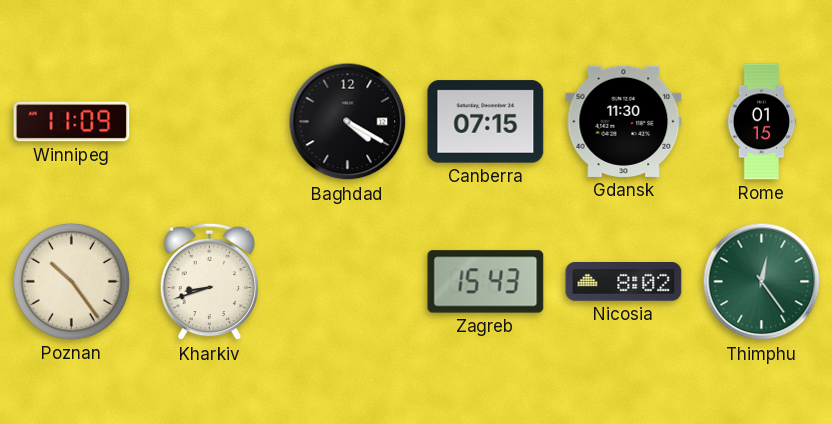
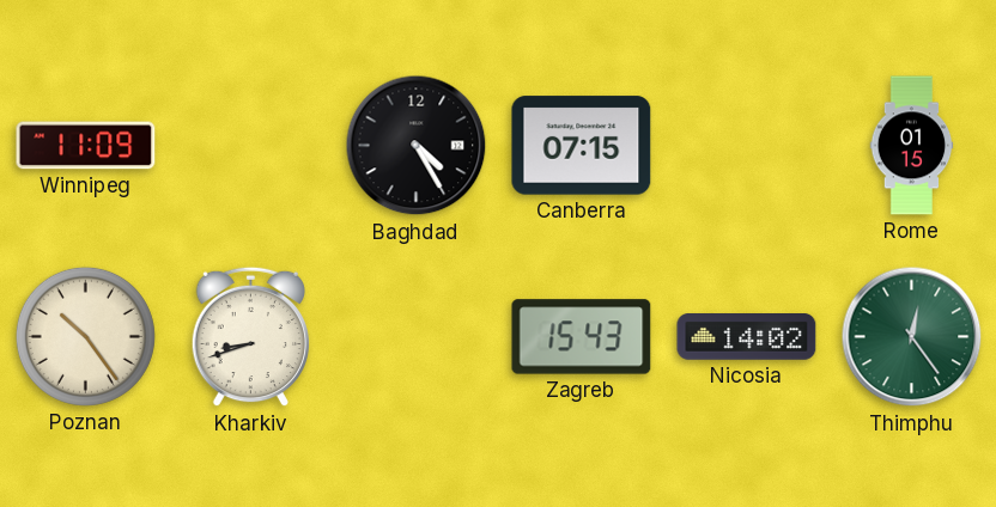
Baghdad: 4:20 -> 4:25
Gdansk: 11:30 -> none
Nicosia: 8:02 -> 14:02
